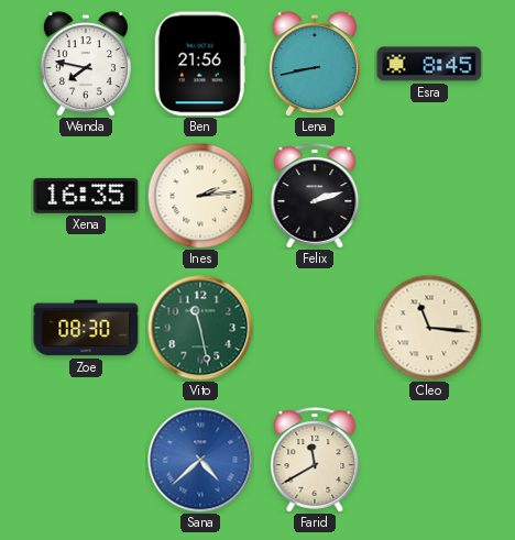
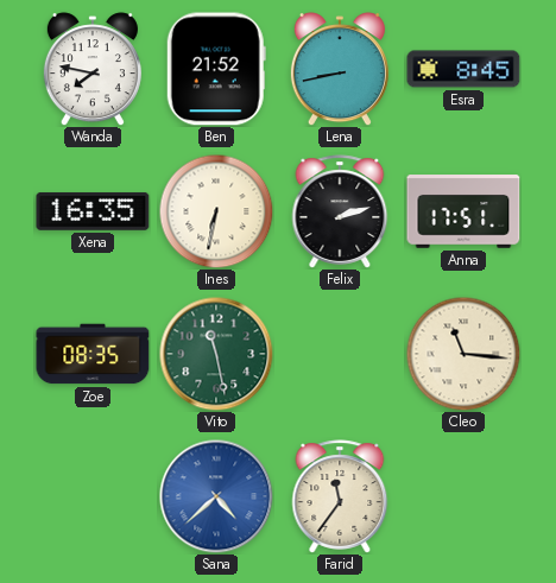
Ben: 21:56 -> 21:52
Ines: 2:14 -> 6:32
Anna: none -> 17:51
Zoe: 08:30 -> 08:35
Farid: 11:40 -> 11:36
